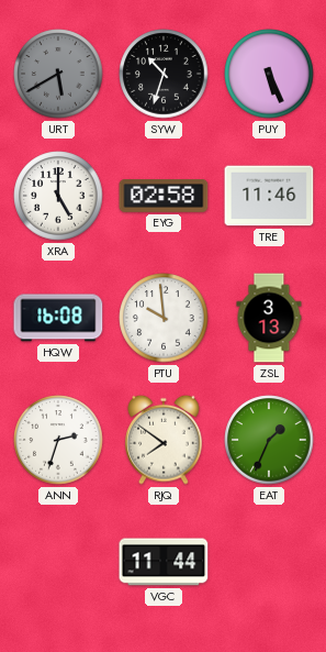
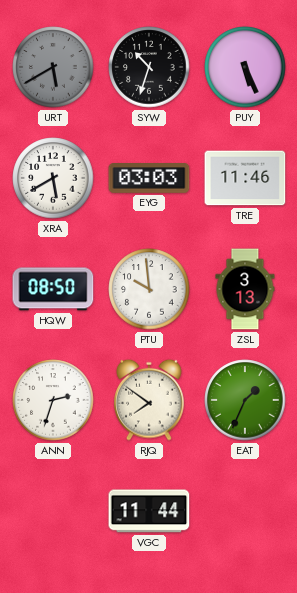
XRA: 5:00 -> 5:40
EYG: 02:58 -> 03:03
HQW: 16:08 -> 08:50
